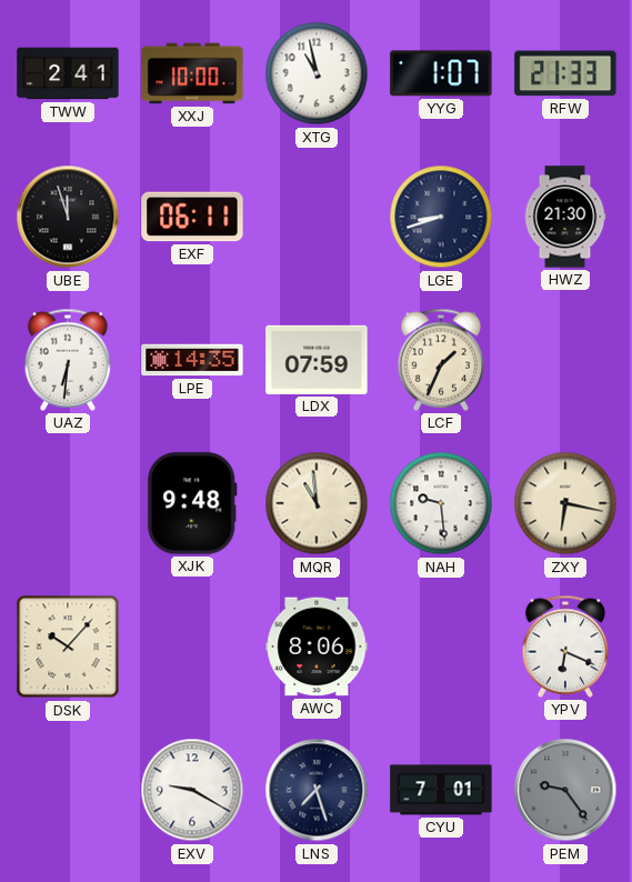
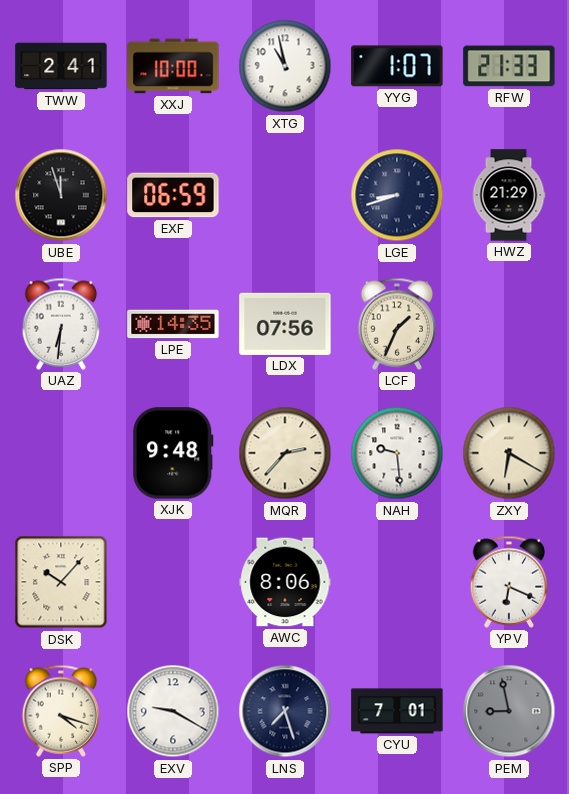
EXF: 06:11 -> 06:59
HWZ: 21:30 -> 21:29
LDX: 07:59 -> 07:56
MQR: 10:59 -> 2:37
ZXY: 6:17 -> 6:20
SPP: none -> 4:18
PEM: 9:24 -> 8:58
